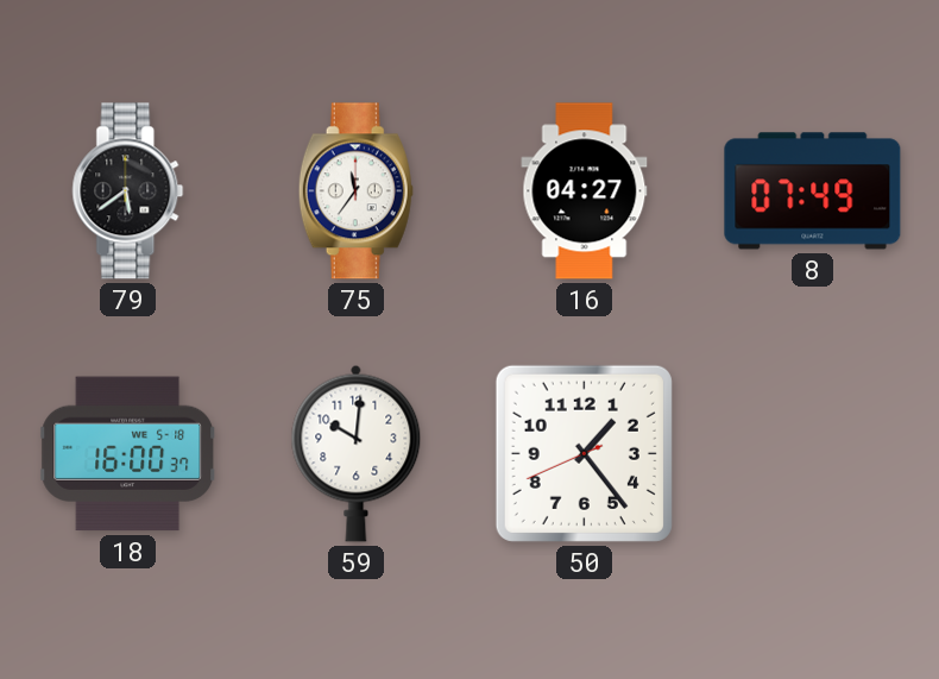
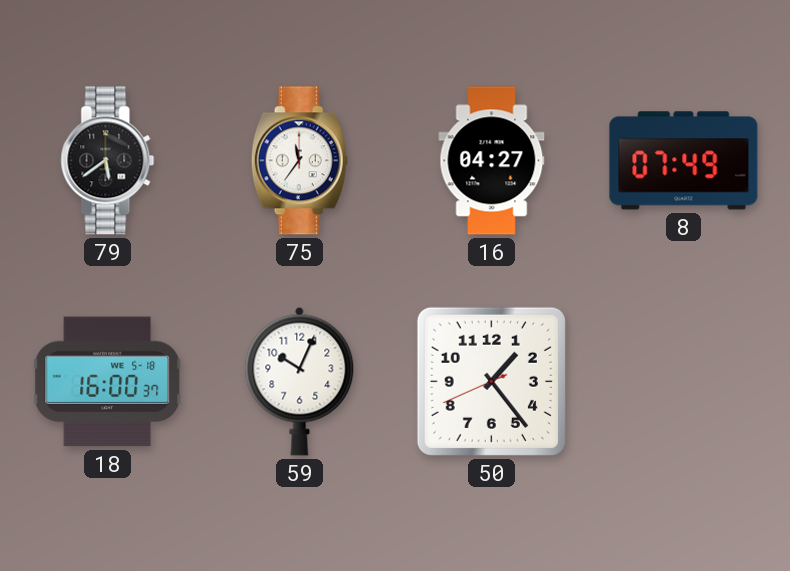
59: 10:01 -> 10:04
